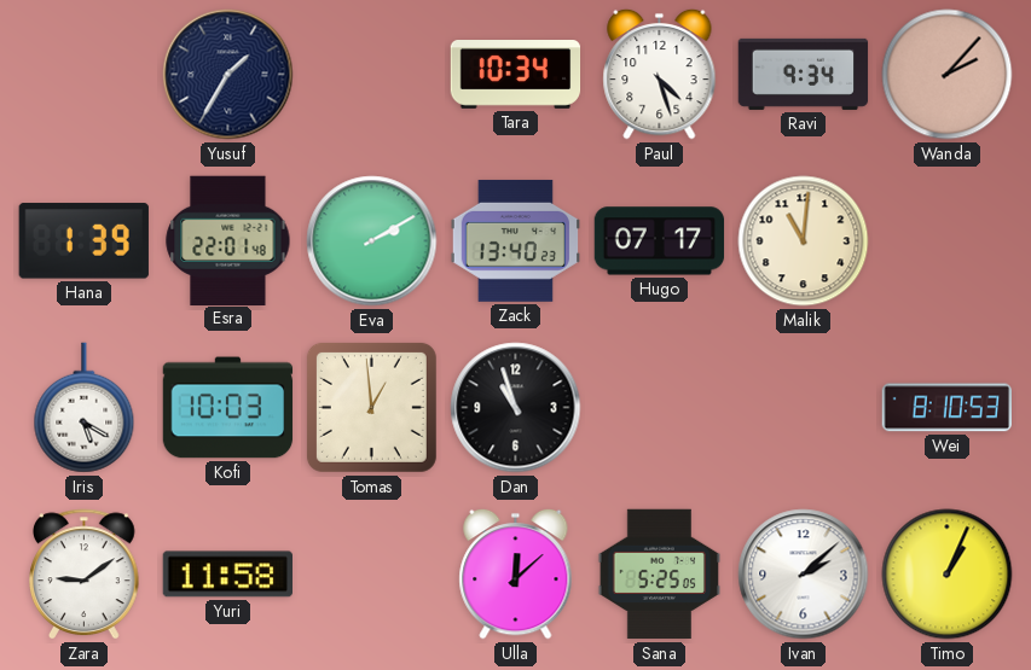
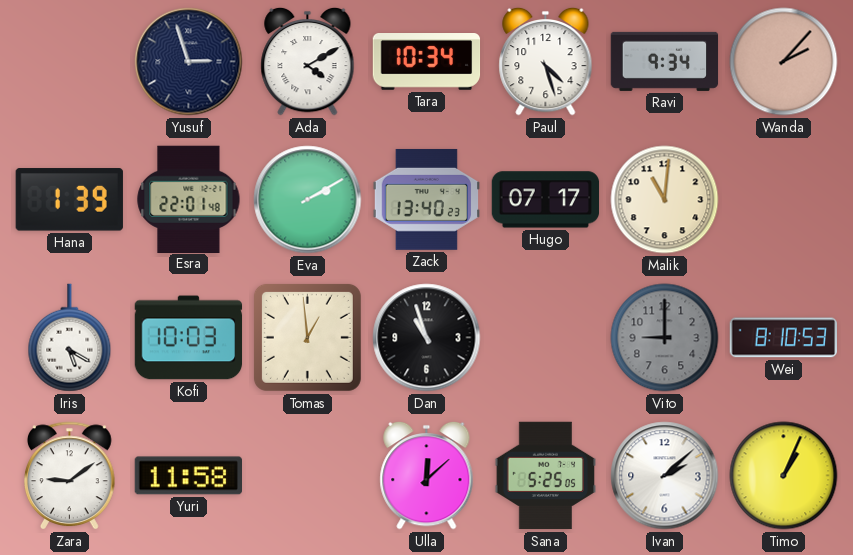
Yusuf: 1:35 -> 2:57
Ada: none -> 4:10
Vito: none -> 9:00
